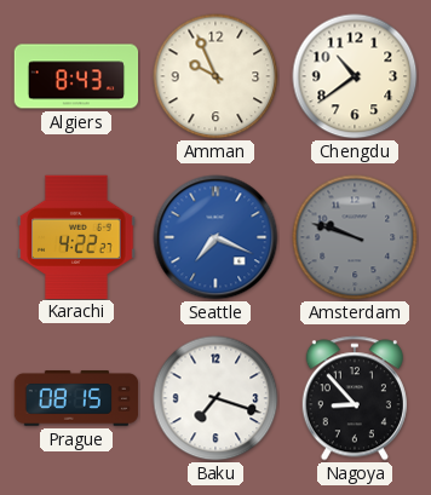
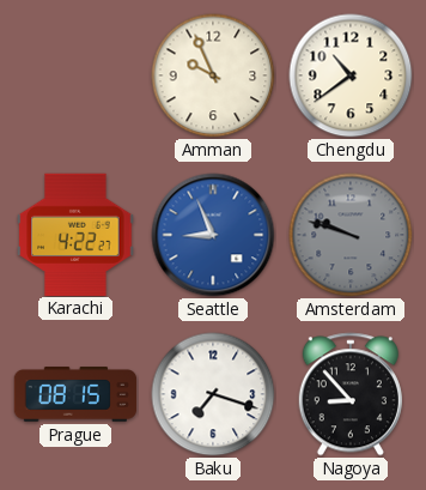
Algiers: 8:43 -> none
Seattle: 7:19 -> 8:56
